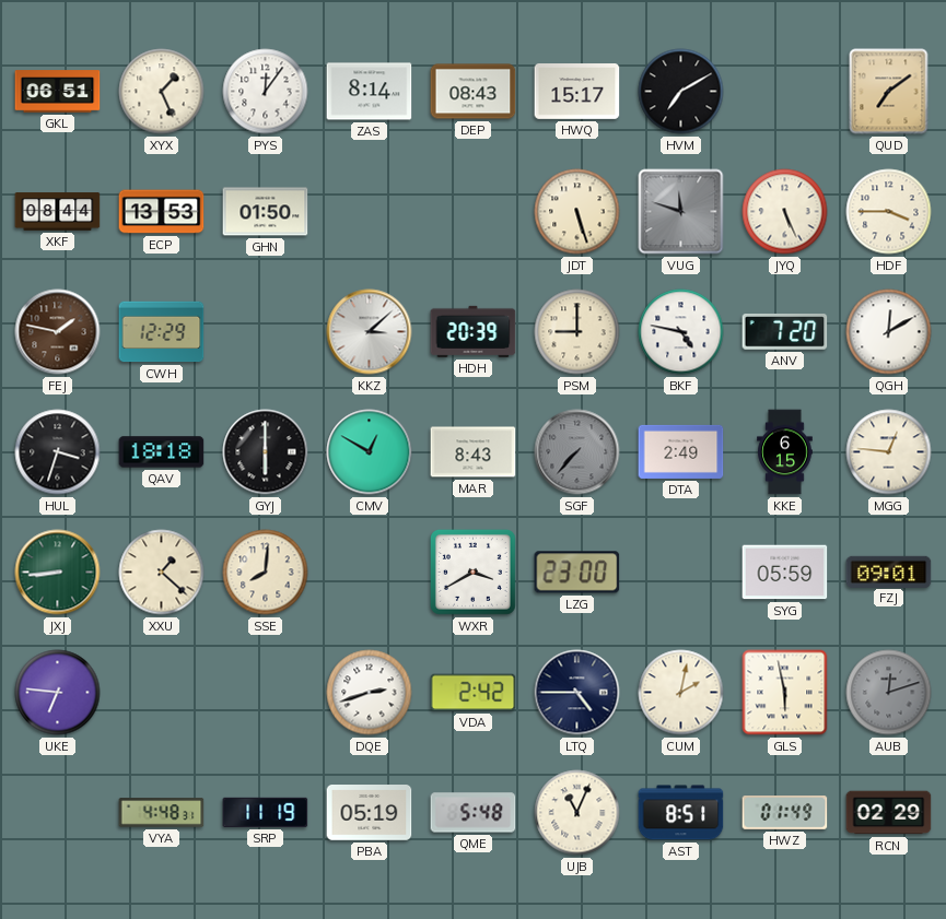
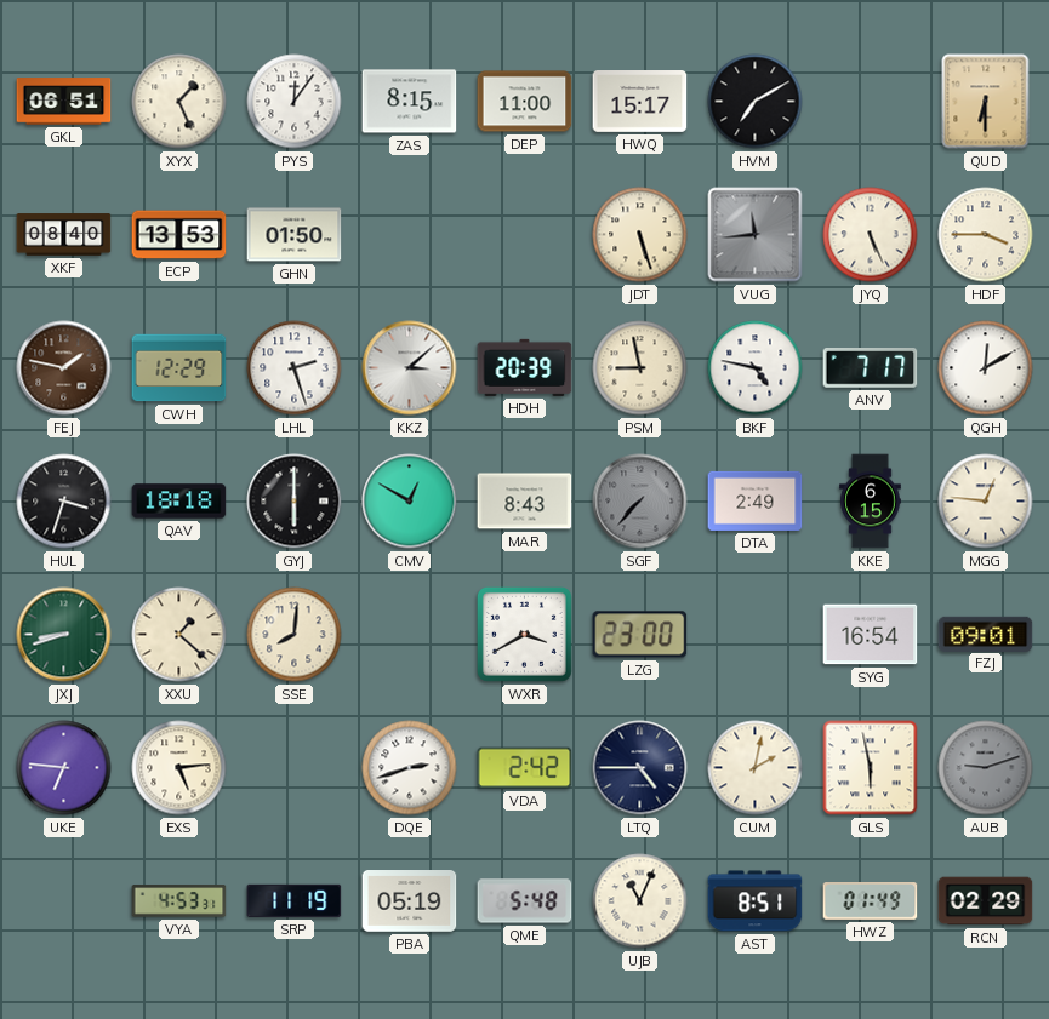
ZAS: 8:14 -> 8:15
DEP: 08:43 -> 11:00
QUD: 7:09 -> 6:30
XKF: 08:44 -> 08:40
VUG: 11:48 -> 11:44
LHL: none -> 2:27
PSM: 9:00 -> 8:58
ANV: 7:20 -> 7:17
JXJ: 8:44 -> 8:42
SYG: 05:59 -> 16:54
EXS: none -> 5:14
AUB: 12:12 -> 9:12
VYA: 4:48 -> 4:53
